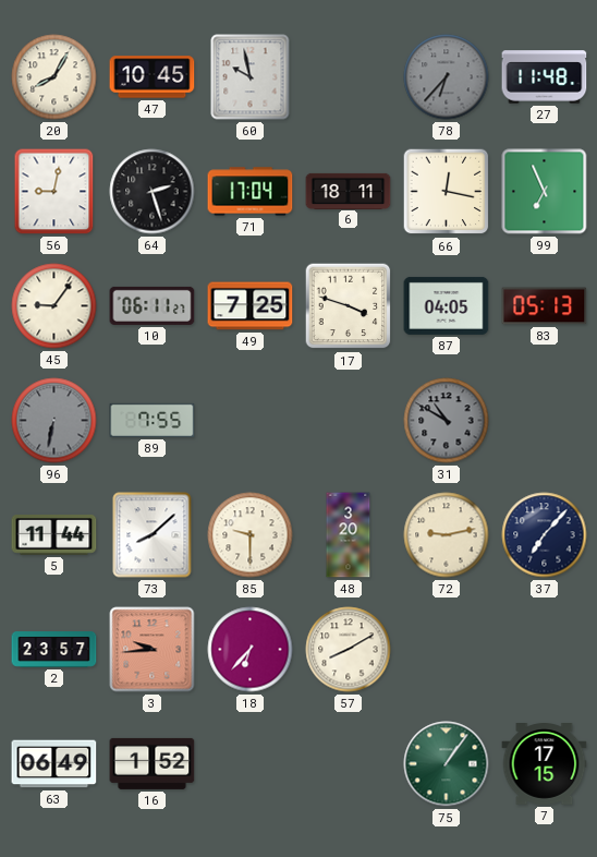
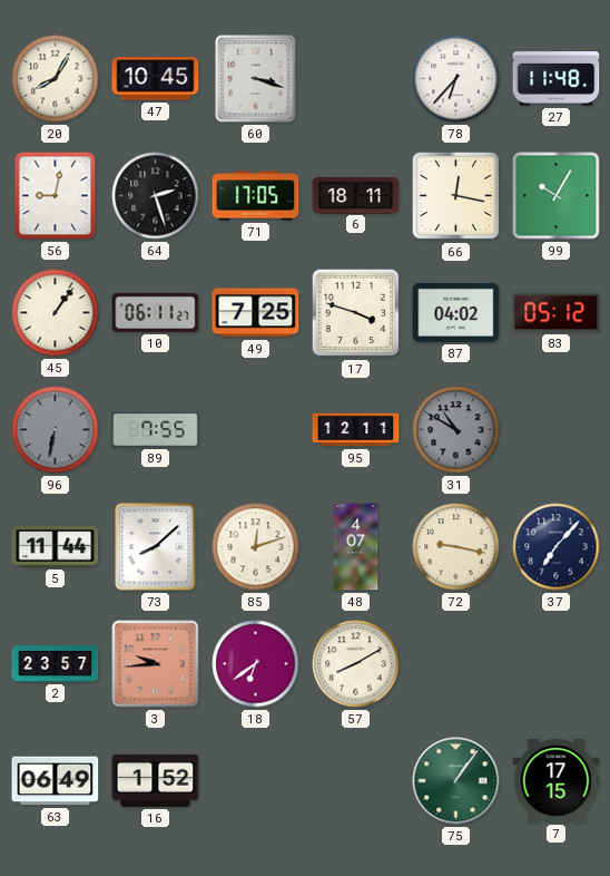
60: 9:58 -> 3:18
78 dial: grey -> white
71: 17:04 -> 17:05
99: 6:56 -> 10:05
45: 9:06 -> 1:06
87: 04:05 -> 04:02
83: 05:13 -> 05:12
95: none -> 12:11
85: 9:30 -> 12:12
48: 3:20 -> 4:07
72: 9:13 -> 9:17
18: 6:37 -> 6:39
